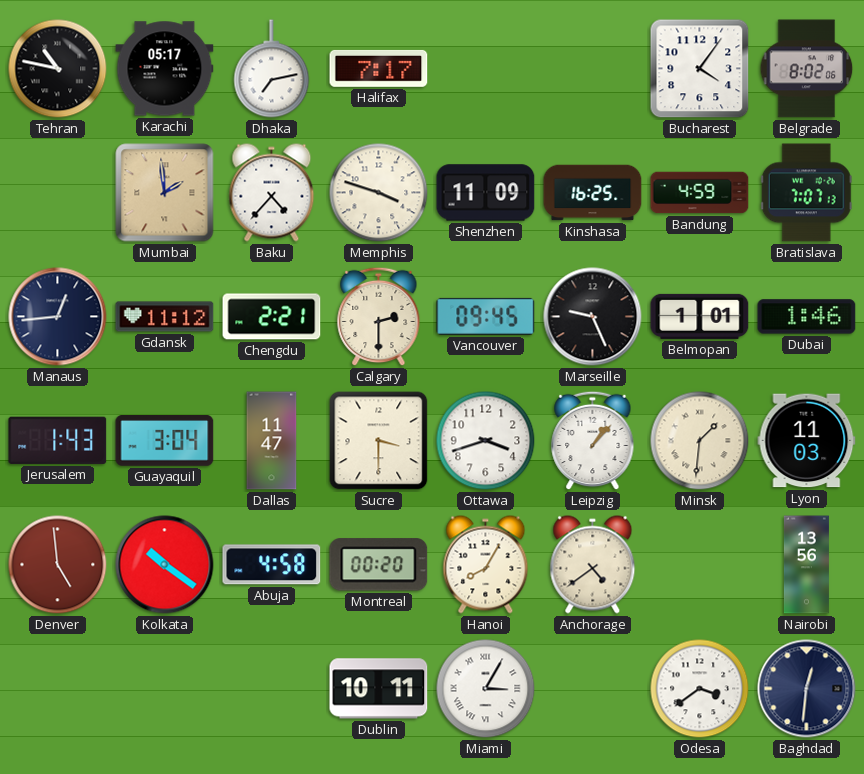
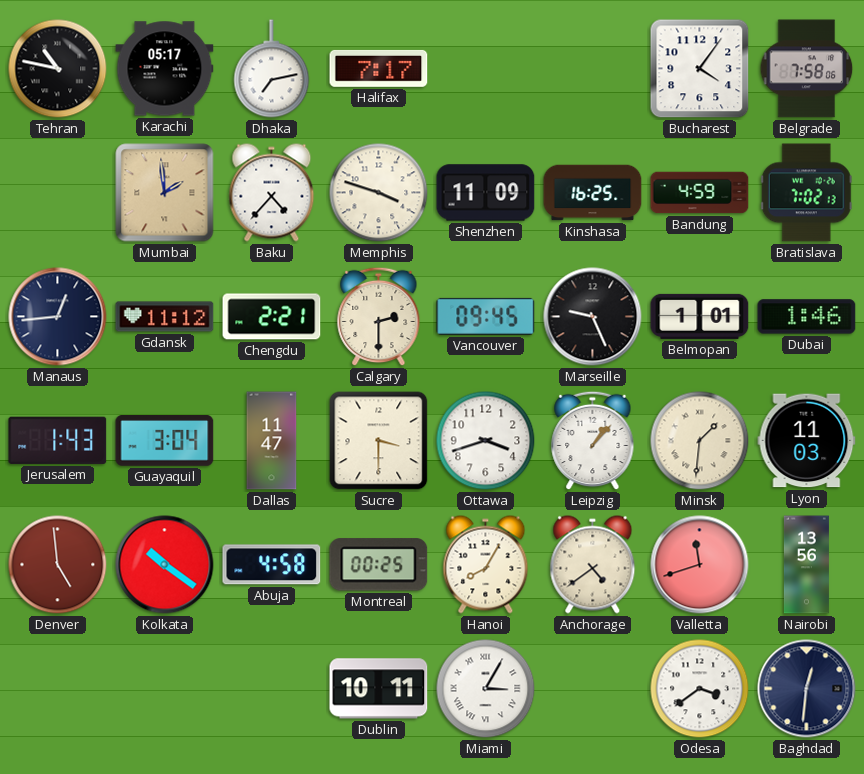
Belgrade: 8:02 -> 7:58
Bratislava: 7:07 -> 7:02
Montreal: 00:20 -> 00:25
Valletta: none -> 11:42
